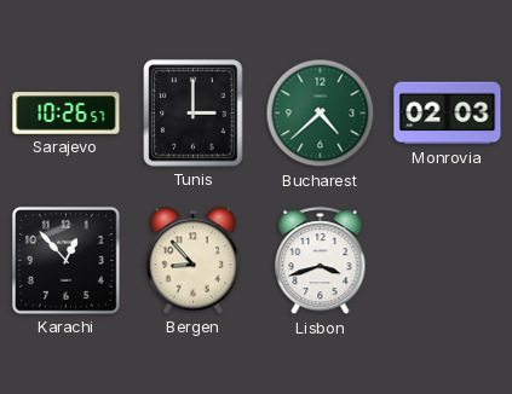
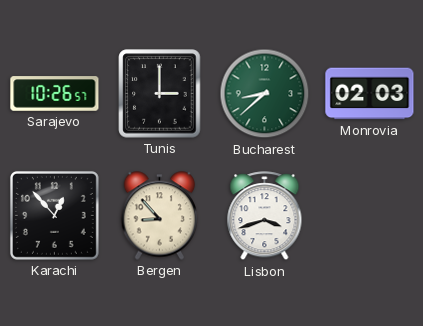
Bucharest: 4:38 -> 8:38
